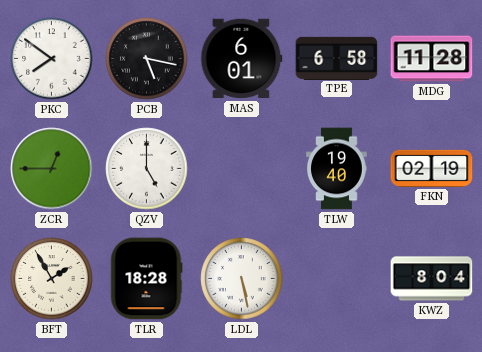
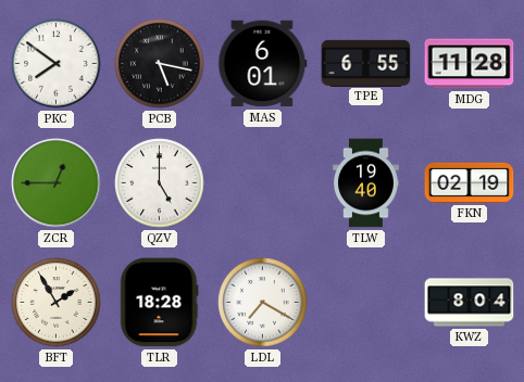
TPE: 6:58 -> 6:55
LDL: 5:28 -> 7:20
